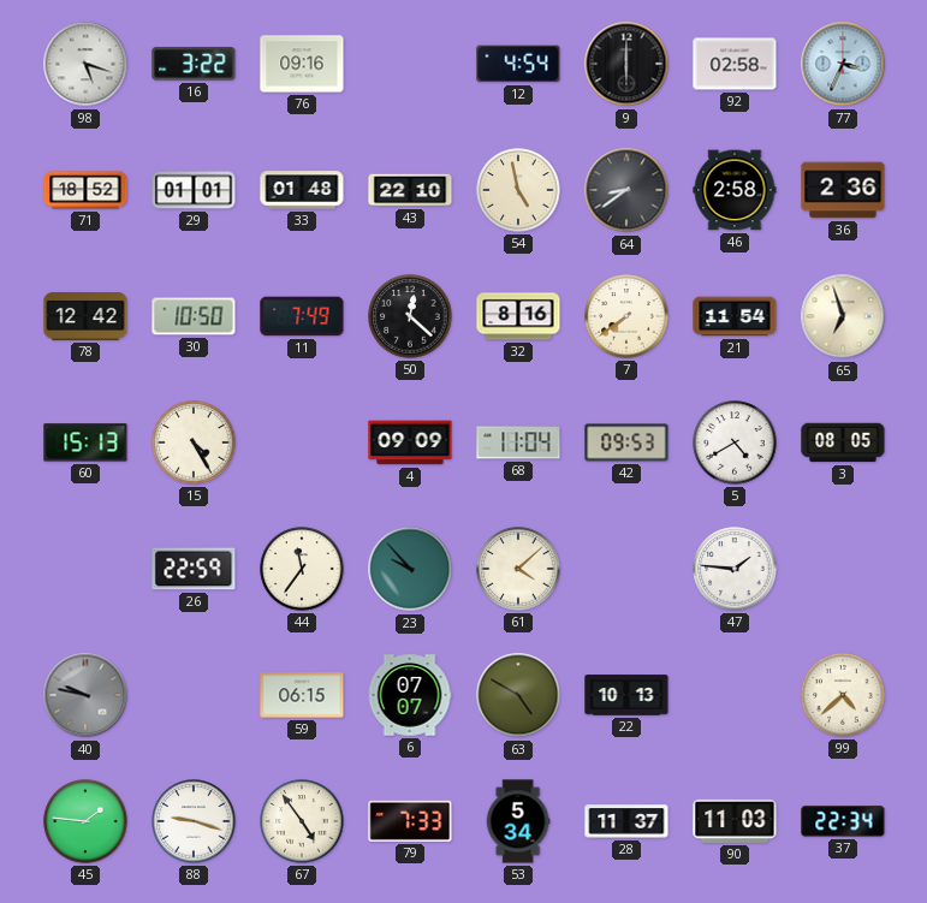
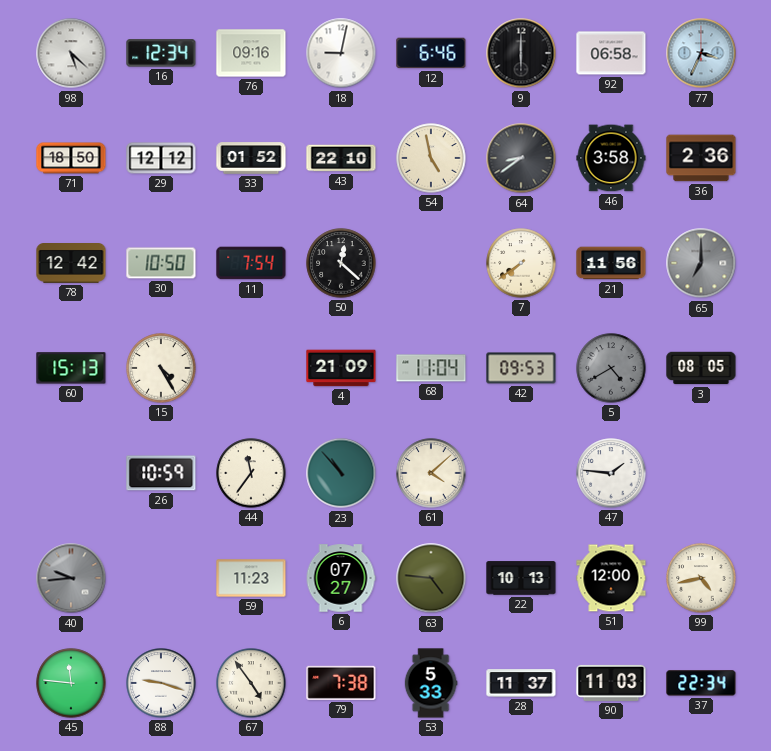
98: 5:18 -> 5:22
16: 3:22 -> 12:34
18: none -> 9:02
12: 4:54 -> 6:46
92: 02:58 -> 06:58
71: 18:52 -> 18:50
29: 01:01 -> 12:12
33: 01:48 -> 01:52
46: 2:58 -> 3:58
11: 7:49 -> 7:54
32: 8:16 -> none
21: 11:54 -> 11:56
65: 6:57 -> 7:00
65 dial: cream -> grey
4: 09:09 -> 21:09
5 dial: white -> grey
26: 22:59 -> 10:59
23: 9:53 -> 10:53
40: 9:47 -> 9:44
59: 06:15 -> 11:23
6: 07:07 -> 07:27
63: 4:50 -> 4:46
51: none -> 12:00
99: 4:38 -> 4:43
45: 1:46 -> 11:46
79: 7:33 -> 7:38
53: 5:34 -> 5:33
